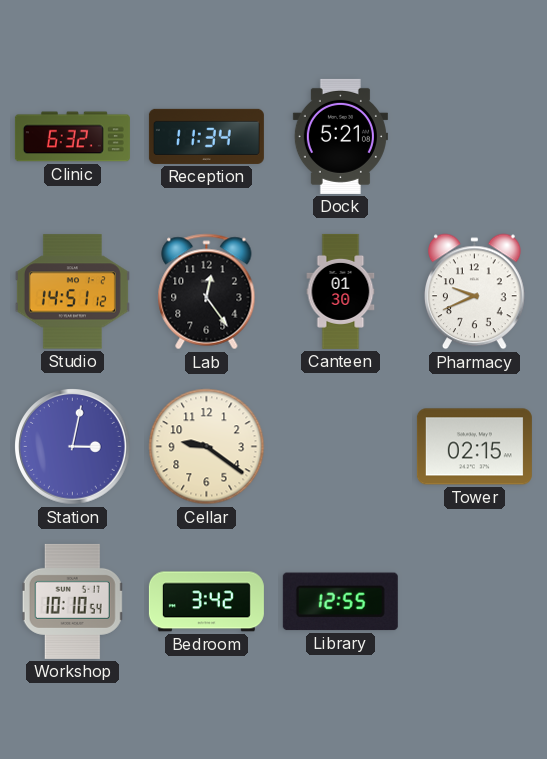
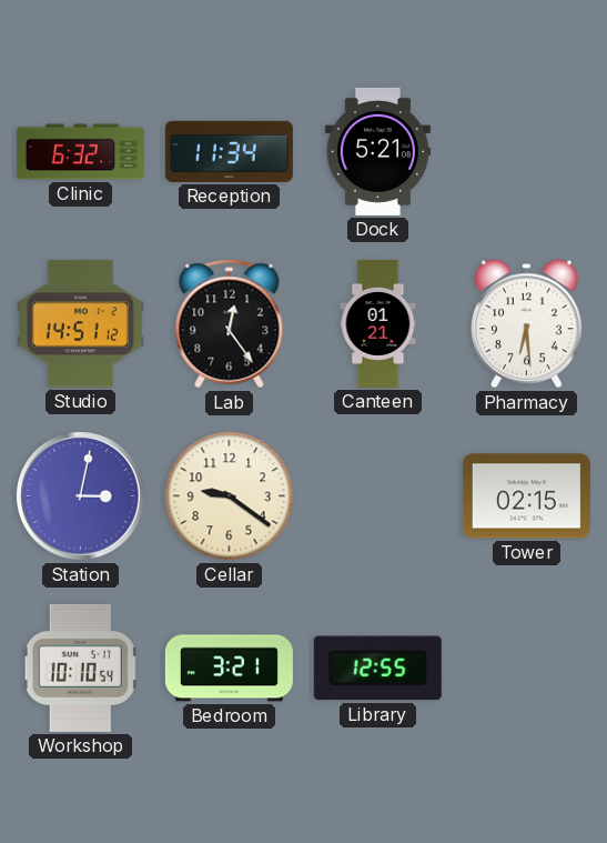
Canteen: 01:30 -> 01:21
Pharmacy: 9:41 -> 6:29
Bedroom: 3:42 -> 3:21
